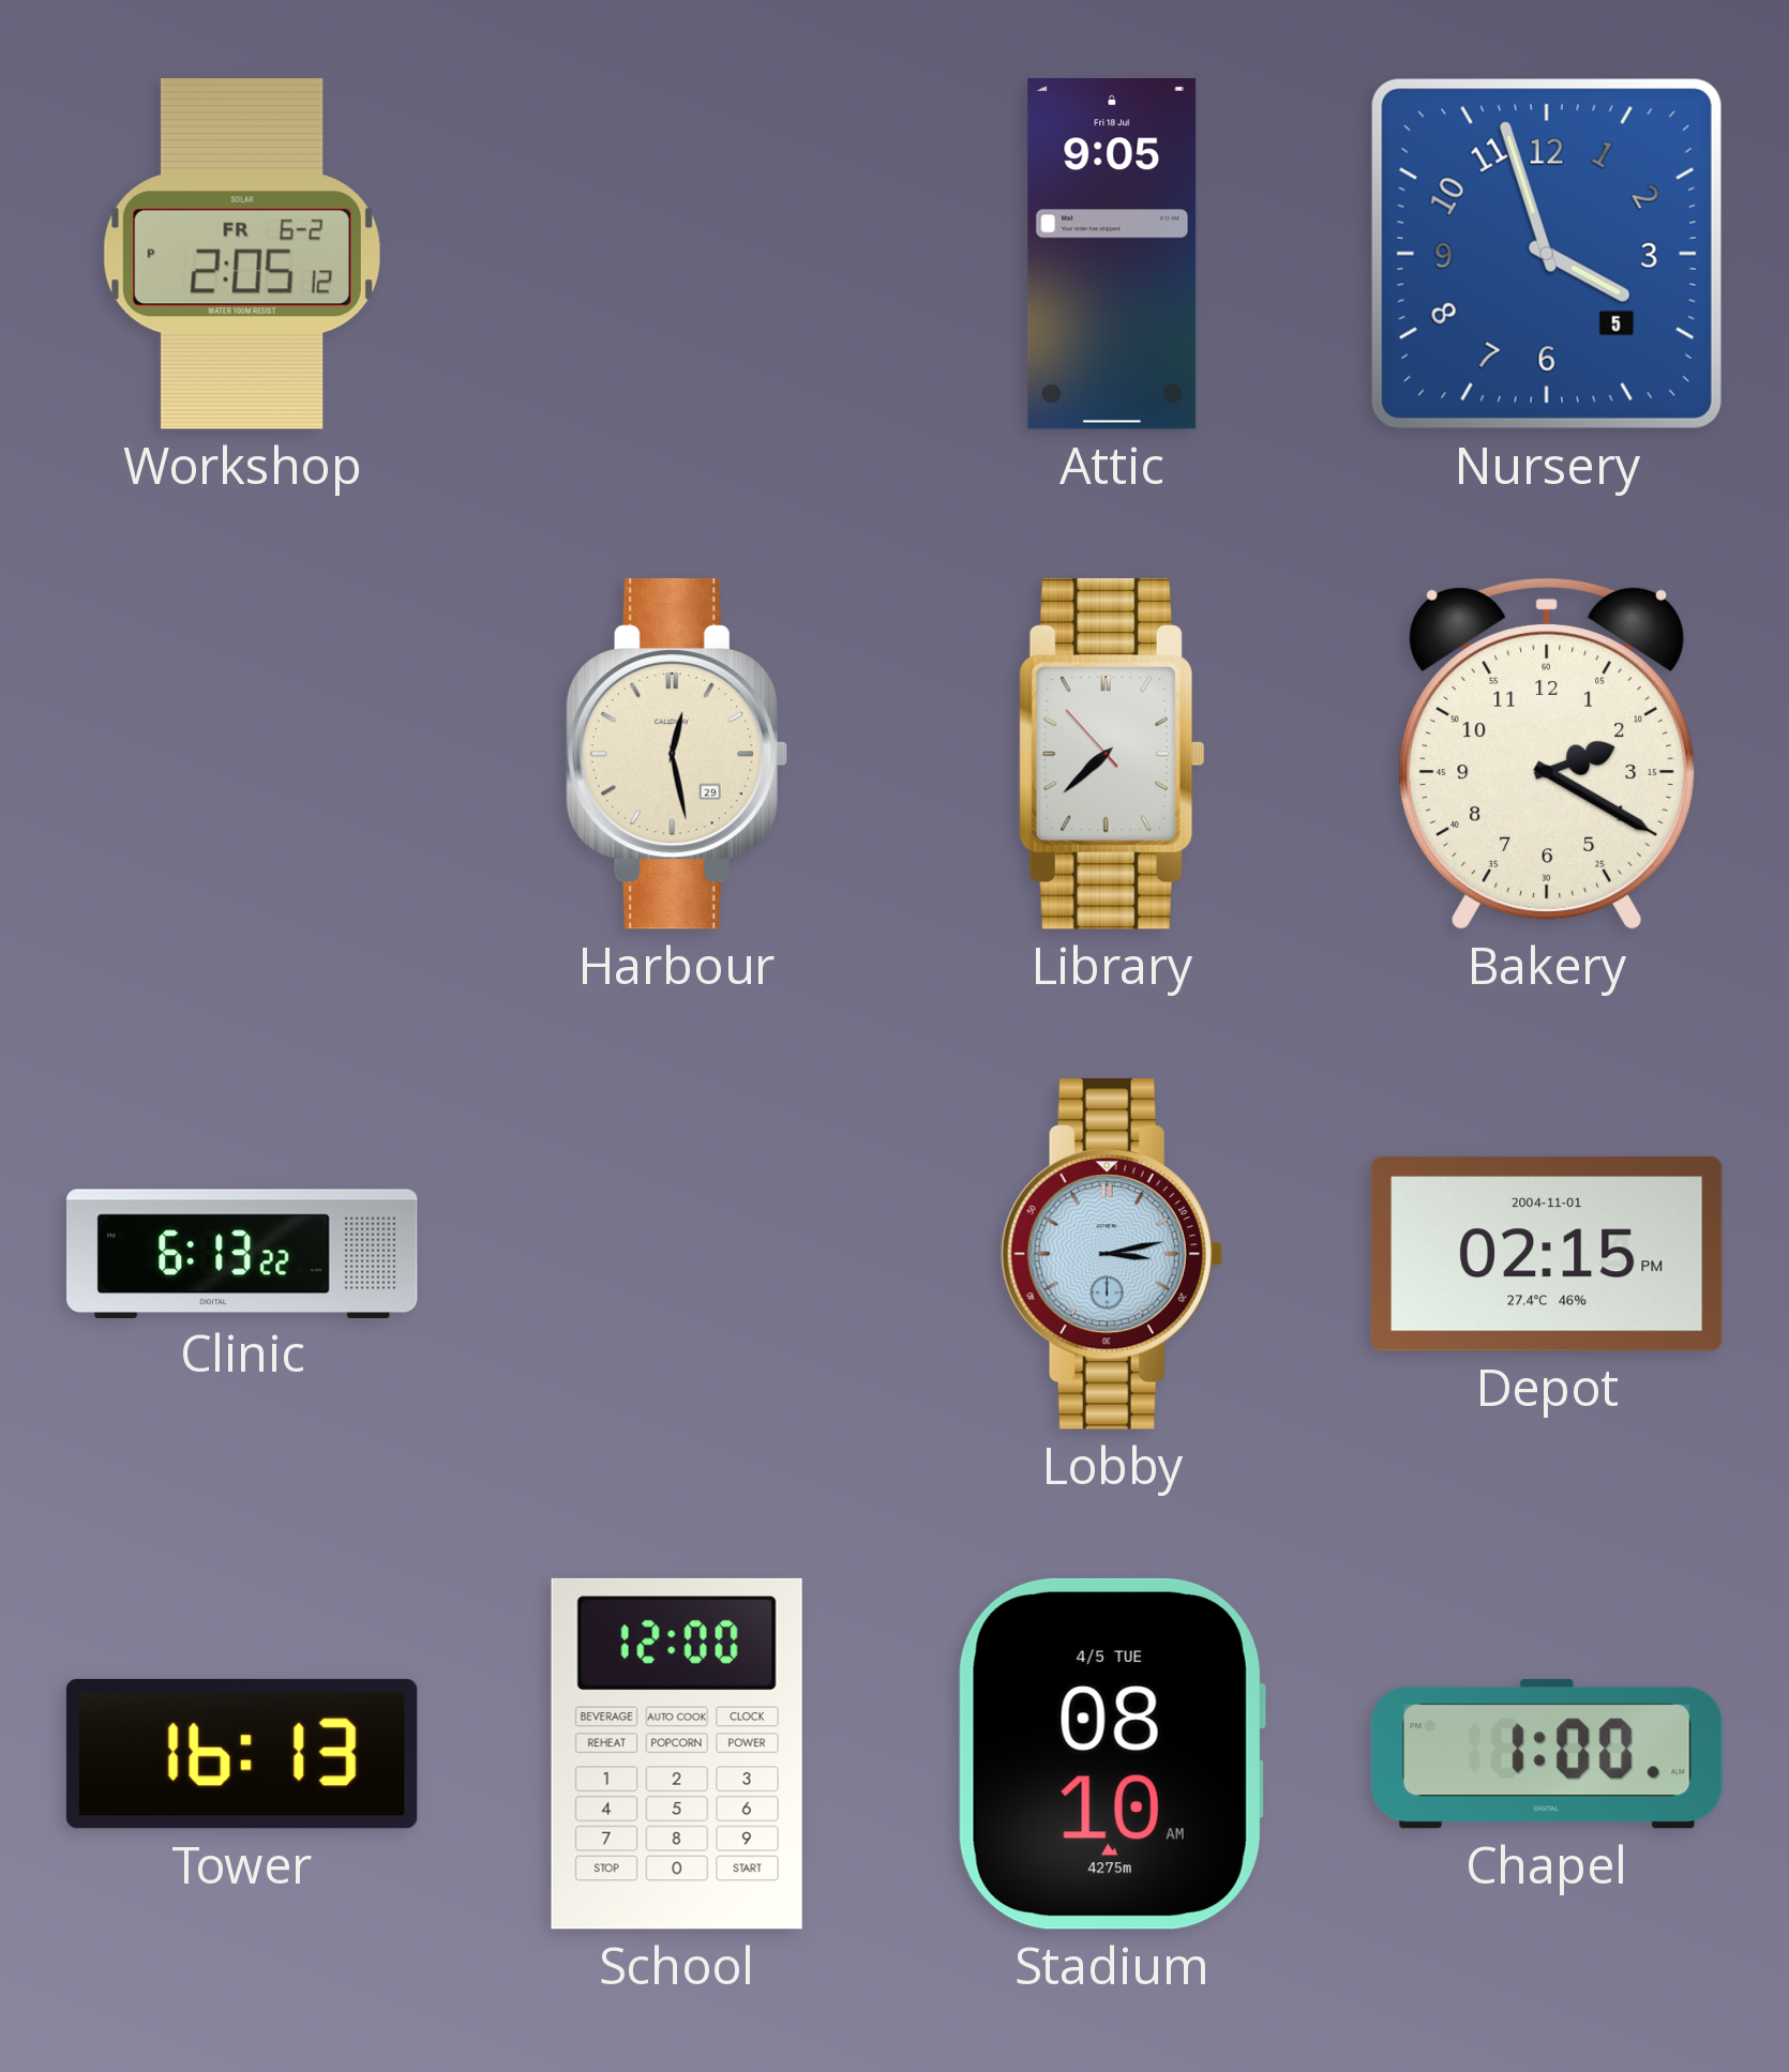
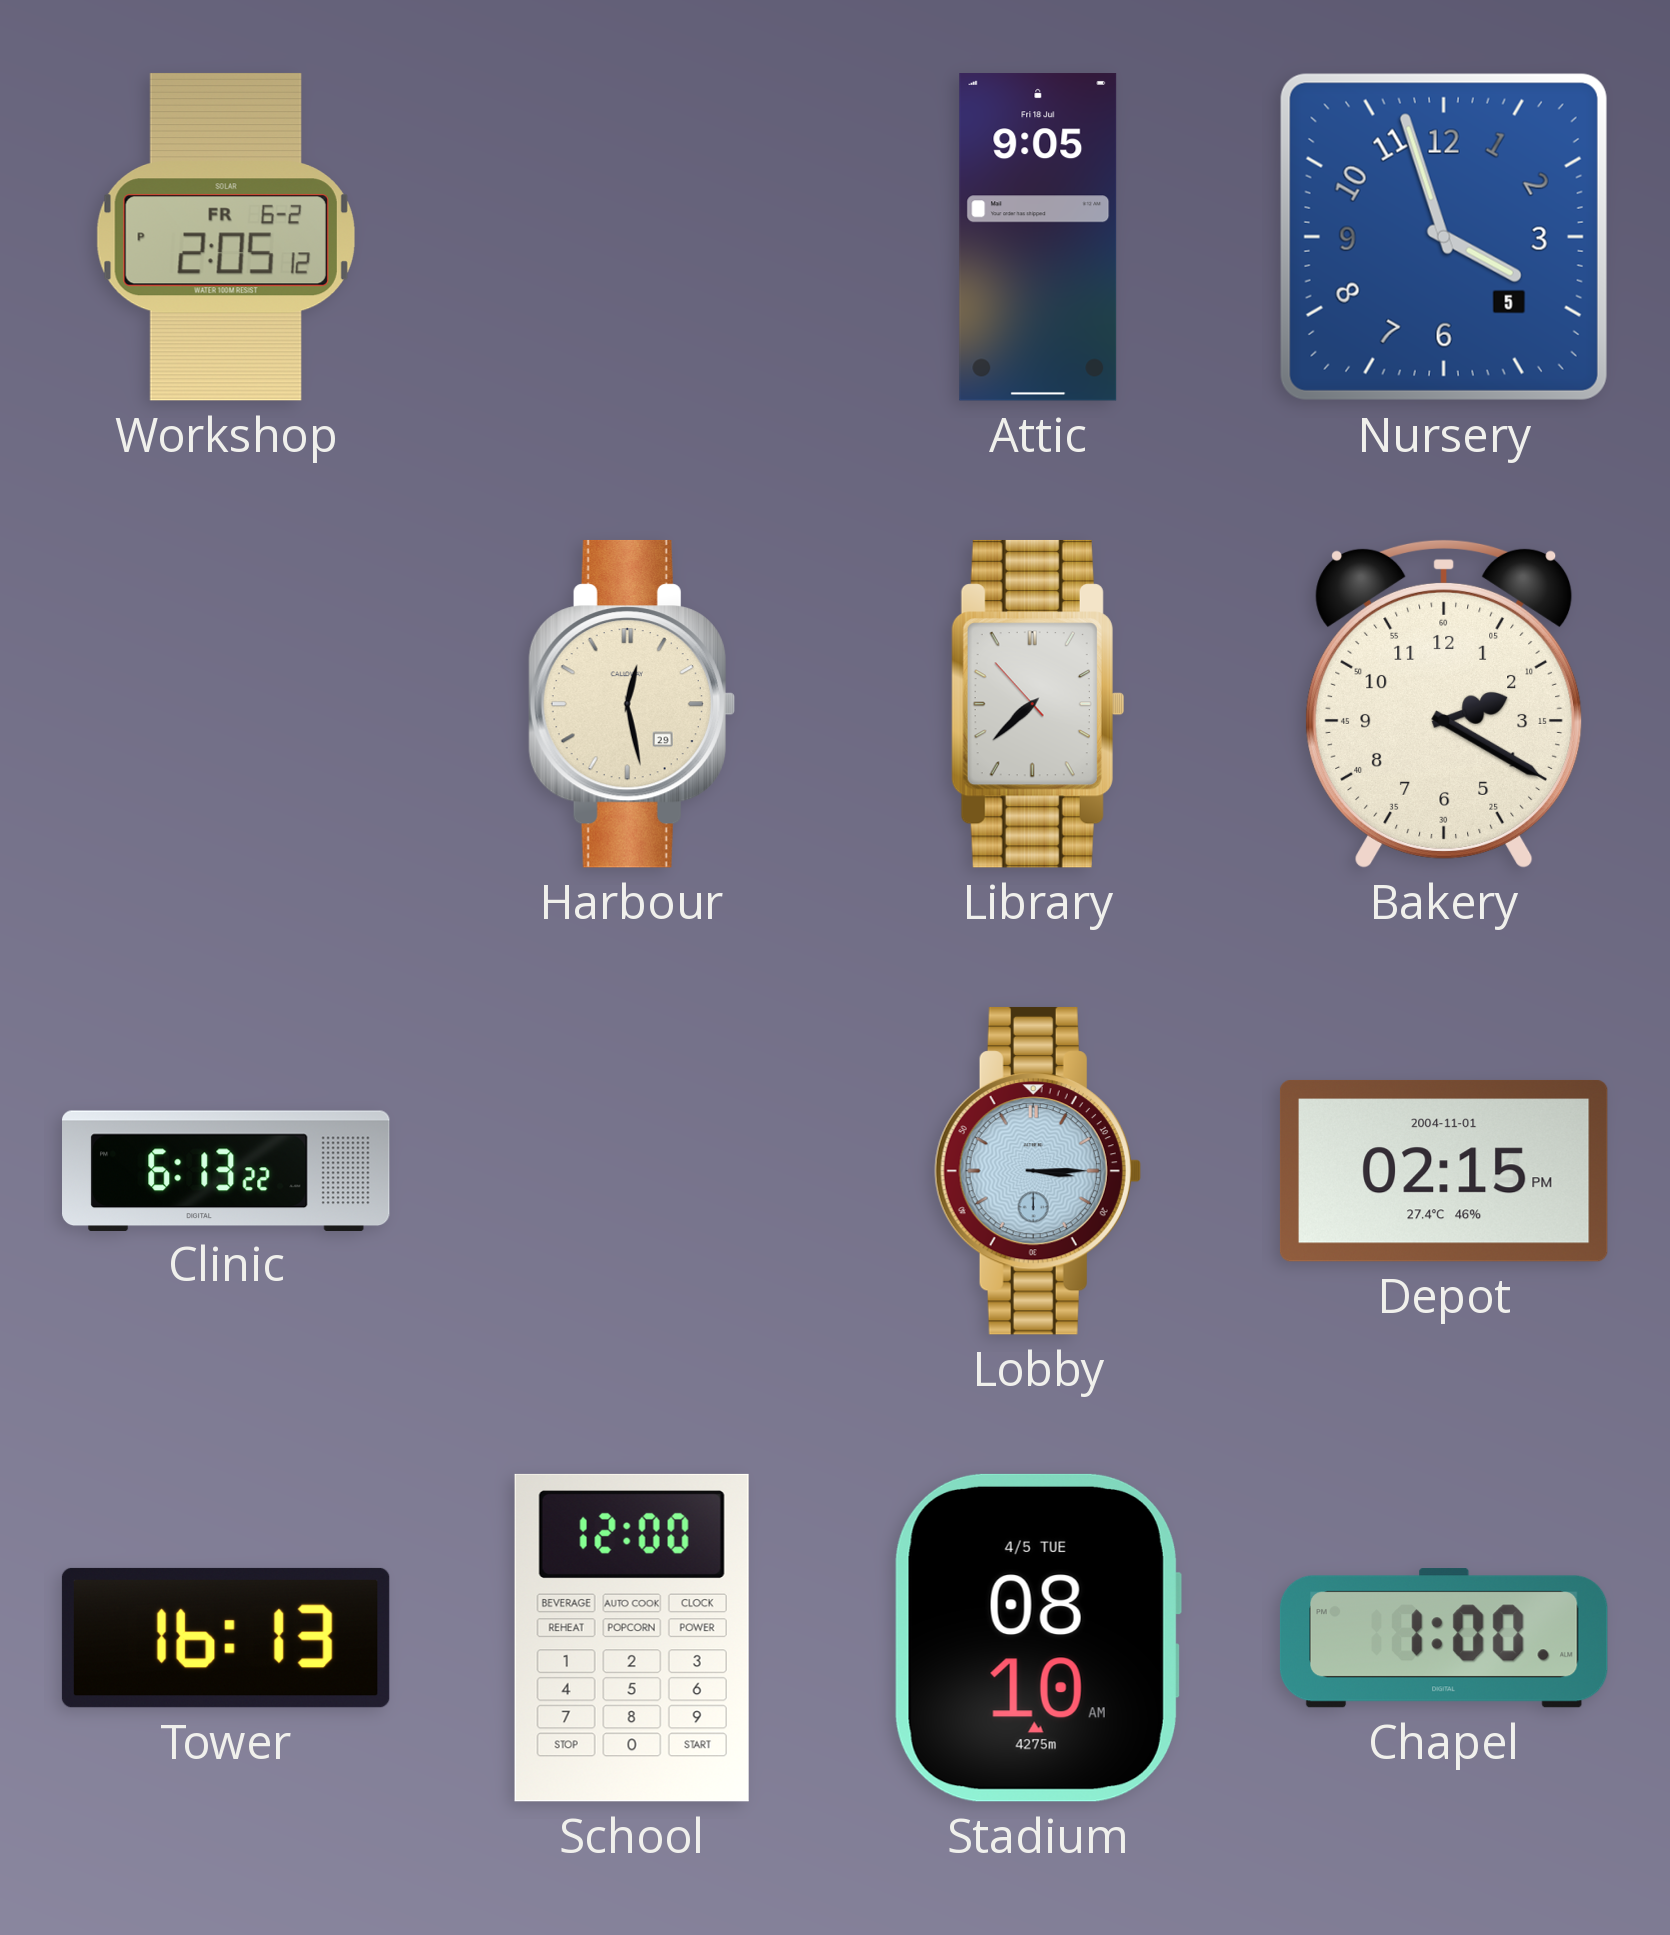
Lobby: 3:13 -> 3:15
